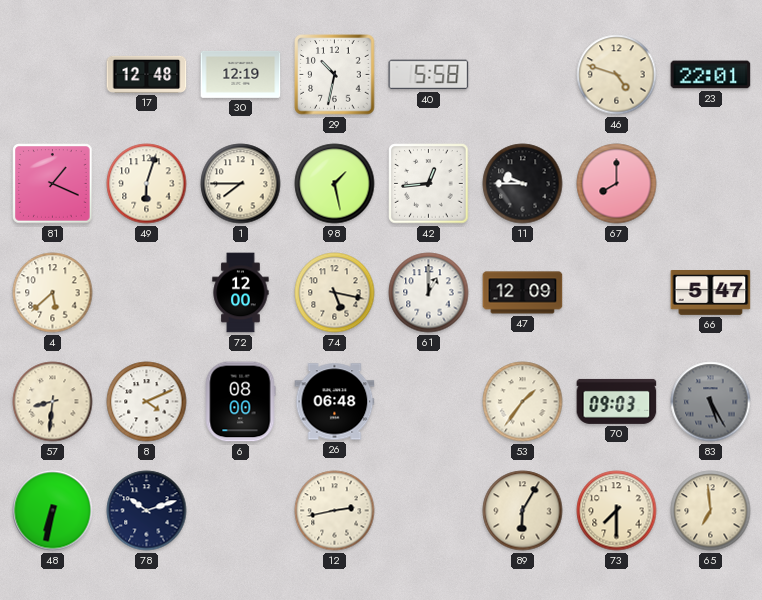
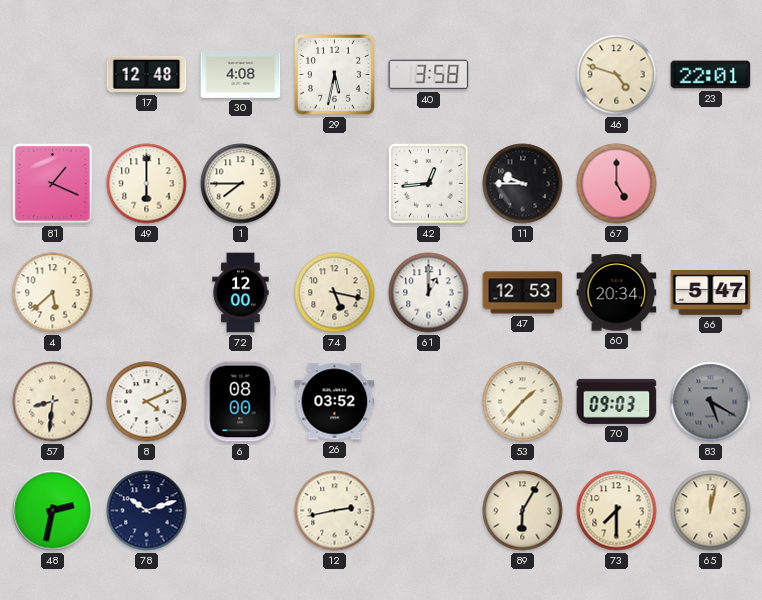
30: 12:19 -> 4:08
29: 10:32 -> 5:32
40: 5:58 -> 3:58
49: 6:03 -> 6:00
98: 1:28 -> none
67: 8:00 -> 5:00
47: 12:09 -> 12:53
60: none -> 20:34
26: 06:48 -> 03:52
53: 1:36 -> 1:37
83: 5:25 -> 5:20
48: 6:32 -> 2:32
65: 6:59 -> 12:02
